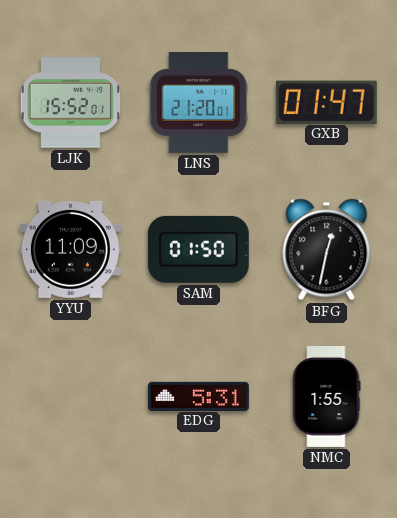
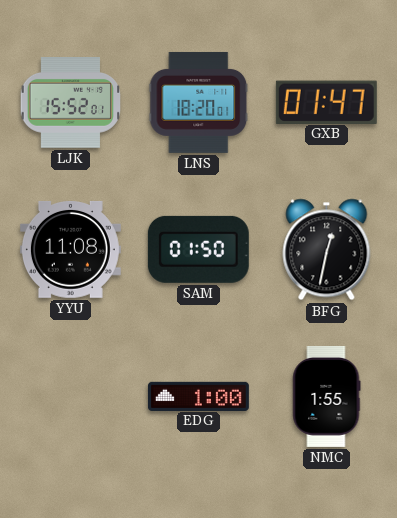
LNS: 21:20 -> 18:20
YYU: 11:09 -> 11:08
EDG: 5:31 -> 1:00
